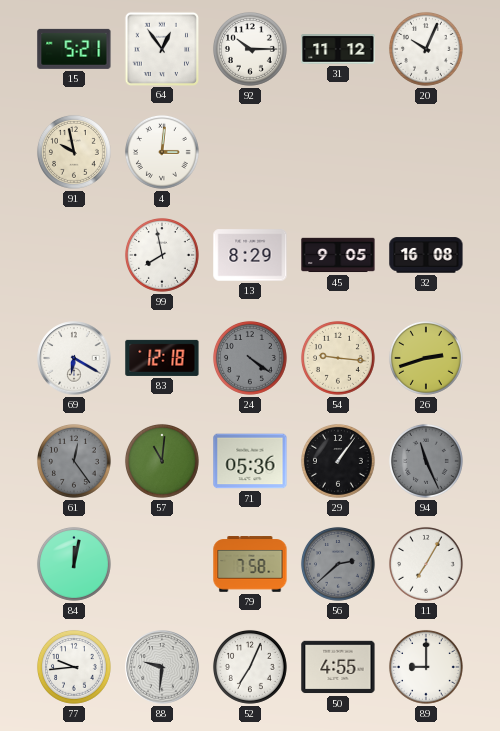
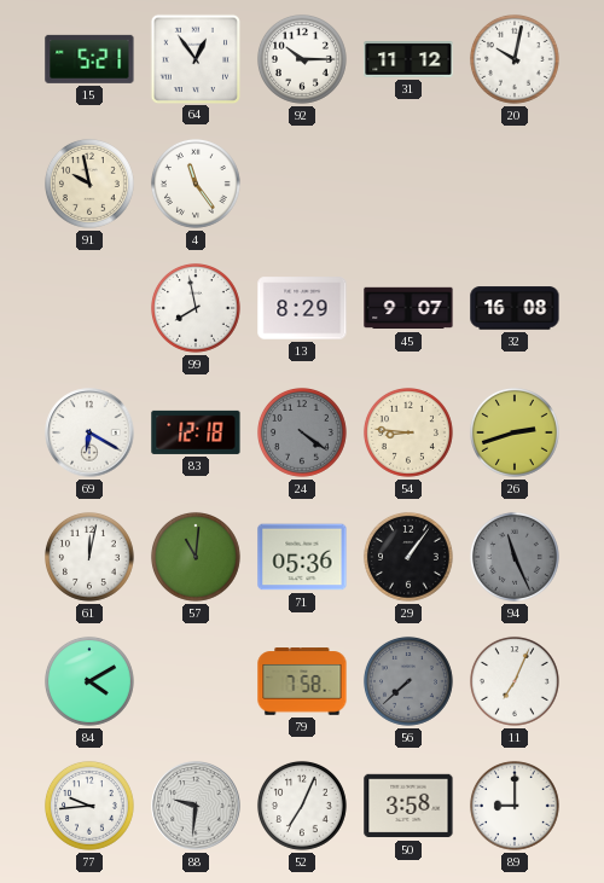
20: 10:04 -> 10:02
4: 3:01 -> 11:24
45: 9:05 -> 9:07
54: 9:16 -> 8:46
61: 12:24 -> 12:02
61 dial: grey -> white
84: 12:02 -> 4:10
56: 2:38 -> 7:38
11: 7:05 -> 7:04
50: 4:55 -> 3:58
